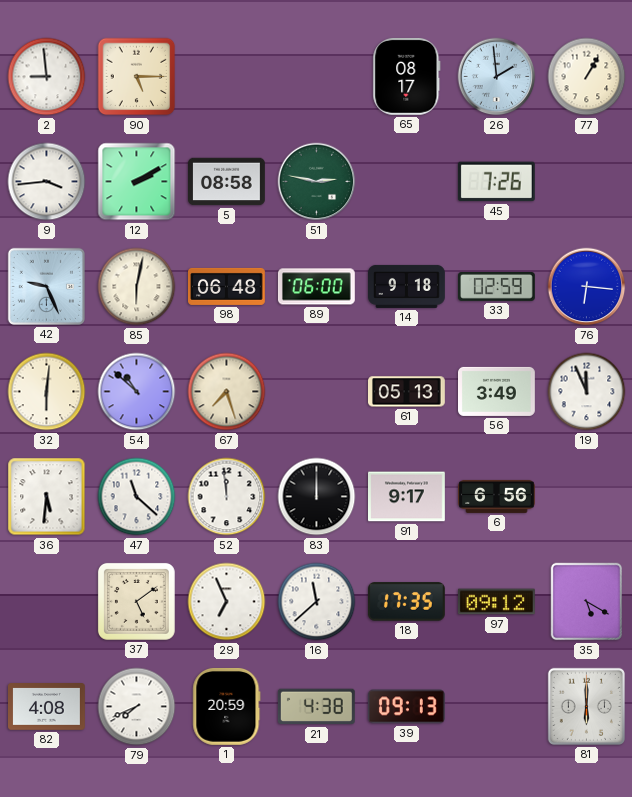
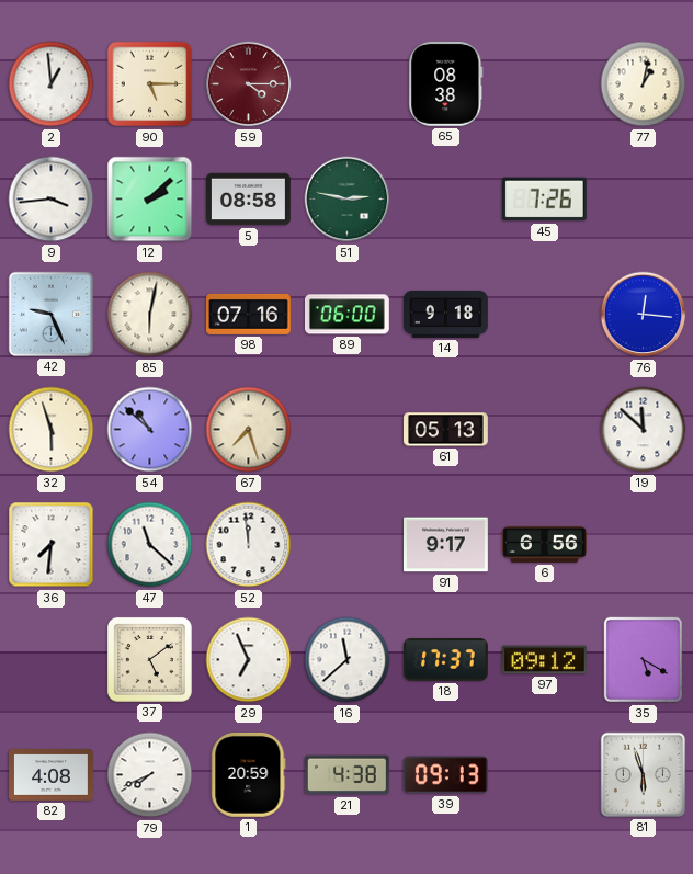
2: 8:59 -> 12:59
59: none -> 4:15
65: 08:17 -> 08:38
26: 1:59 -> none
77: 1:05 -> 1:02
12: 2:10 -> 2:08
98: 06:48 -> 07:16
33: 02:59 -> none
76: 6:16 -> 12:16
32: 6:01 -> 5:57
56: 3:49 -> none
19: 11:56 -> 11:52
36: 5:31 -> 7:31
83: 12:00 -> none
18: 17:35 -> 17:37
81: 6:00 -> 5:57
